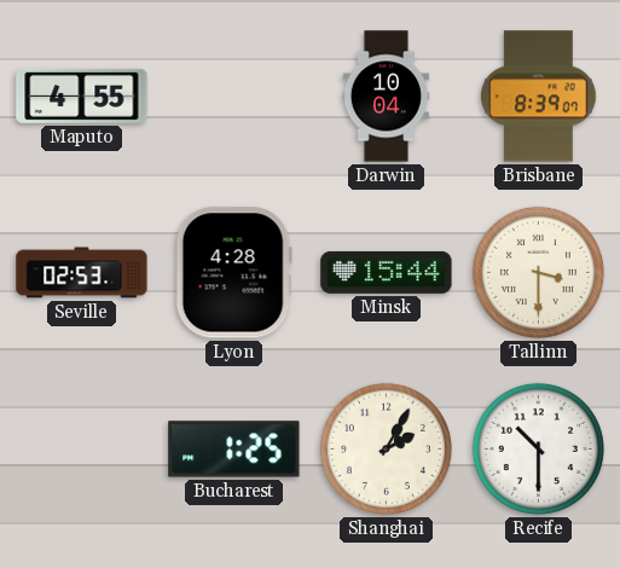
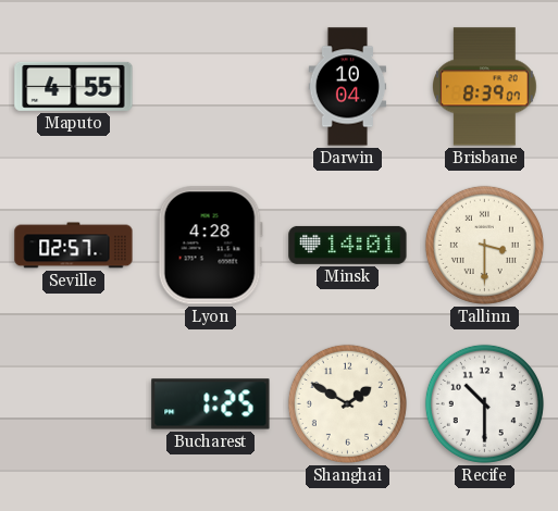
Seville: 02:53 -> 02:57
Minsk: 15:44 -> 14:01
Shanghai: 2:05 -> 1:50
